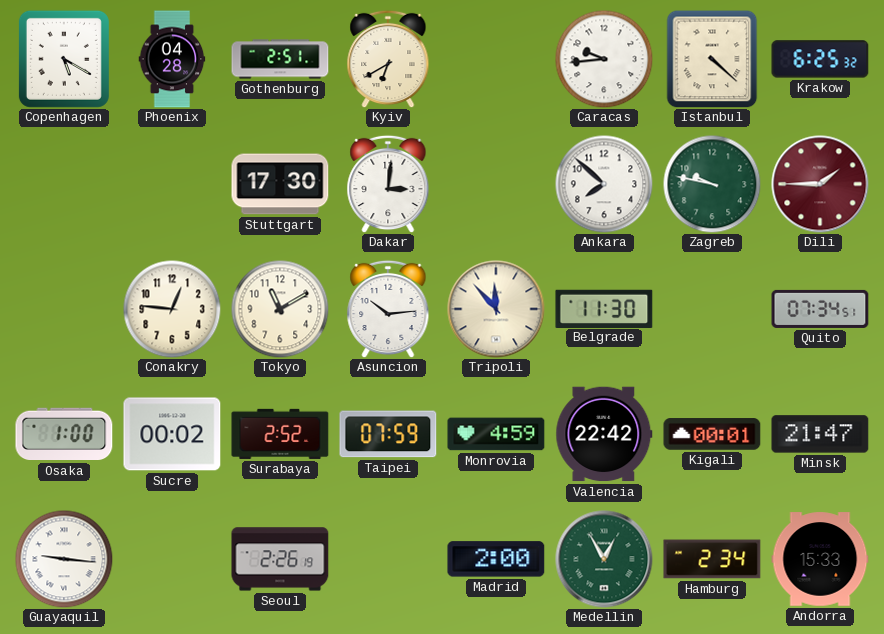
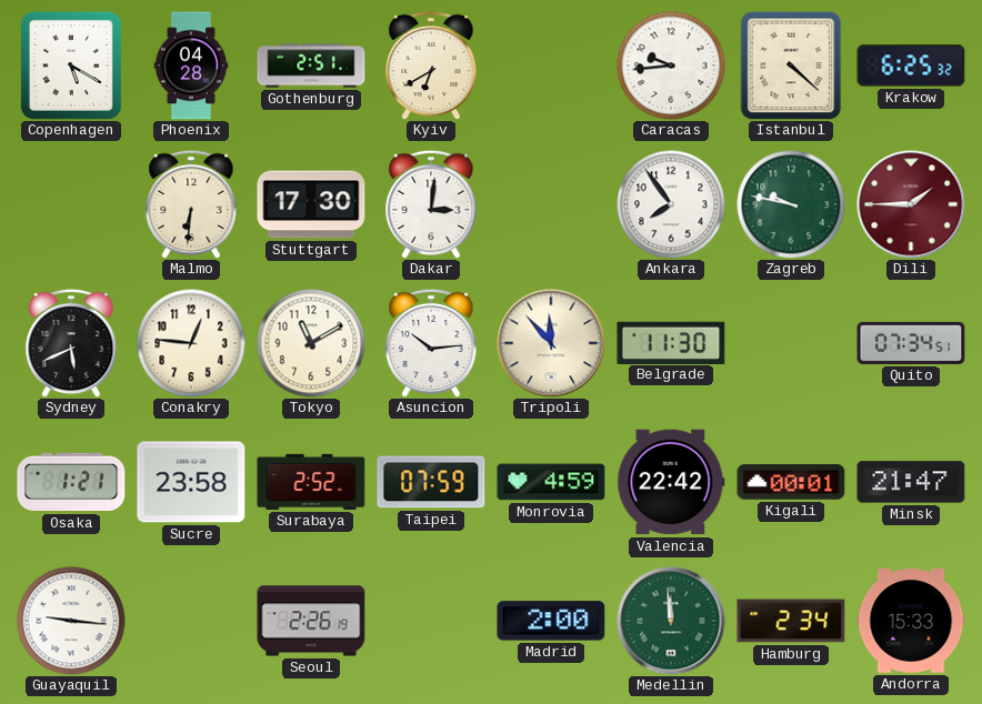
Malmo: none -> 6:31
Ankara: 7:52 -> 7:54
Sydney: none -> 5:41
Osaka: 1:00 -> 1:21
Sucre: 00:02 -> 23:58
Medellin: 12:55 -> 11:59
